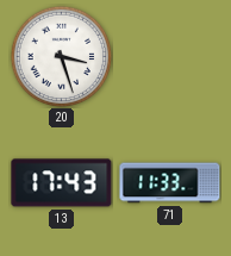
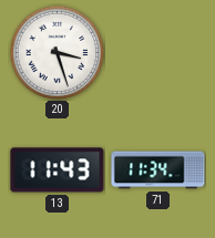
13: 17:43 -> 11:43
71: 11:33 -> 11:34
